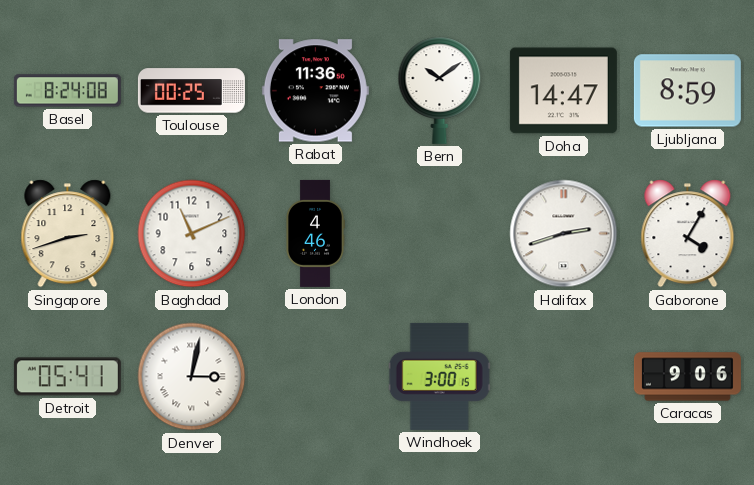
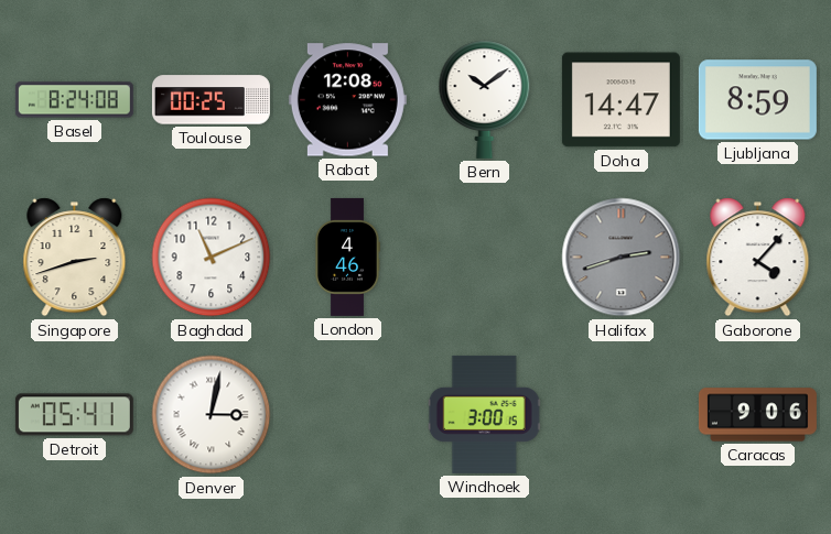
Rabat: 11:36 -> 12:08
Halifax dial: white -> grey
Gaborone: 4:05 -> 4:07
